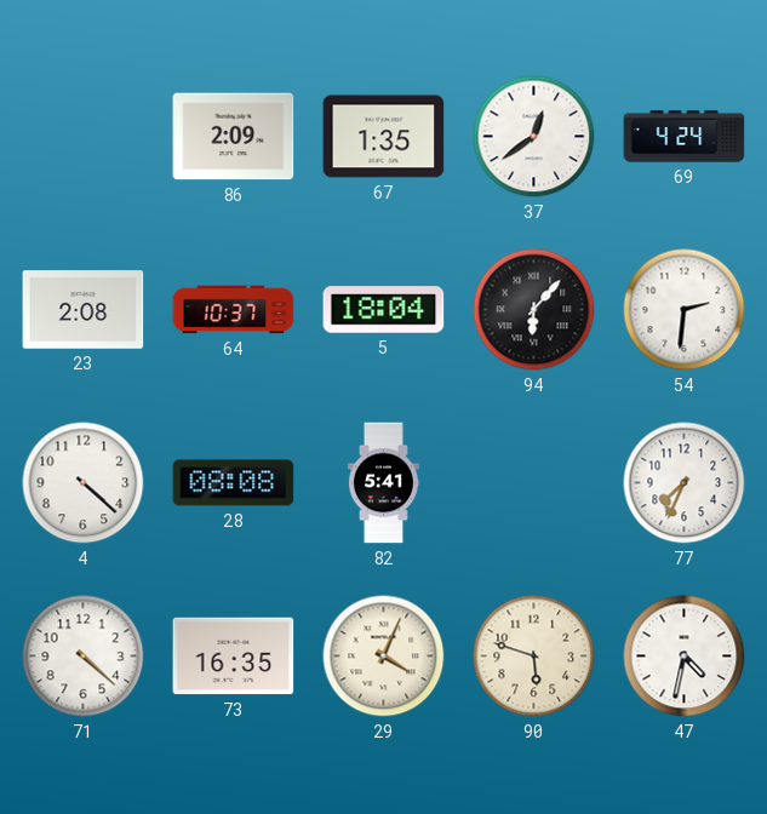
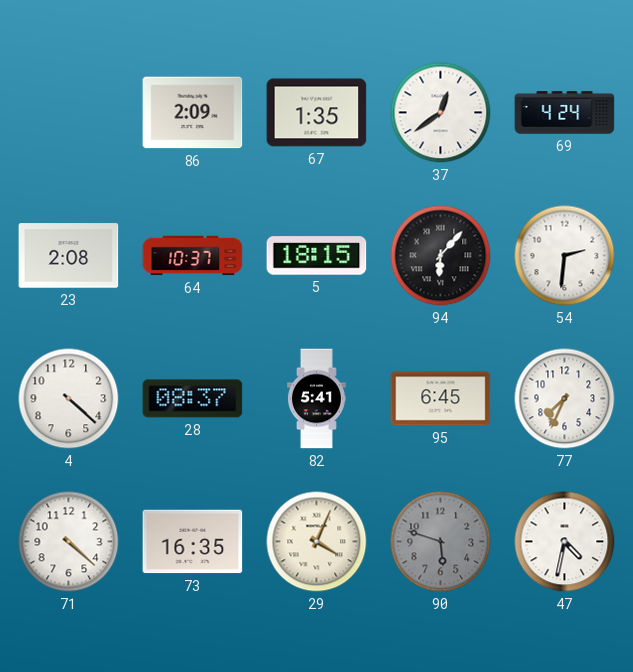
5: 18:04 -> 18:15
28: 08:08 -> 08:37
95: none -> 6:45
90 dial: cream -> grey
